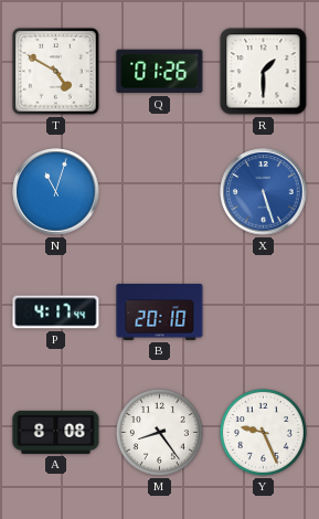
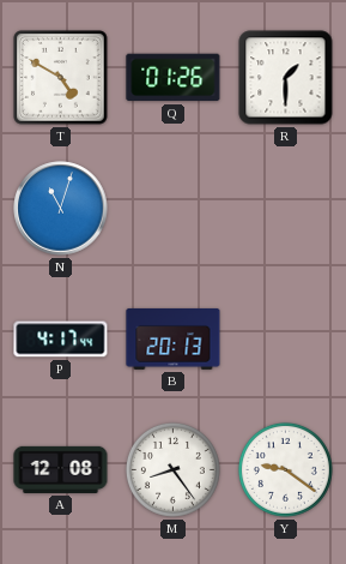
X: 5:27 -> none
B: 20:10 -> 20:13
A: 8:08 -> 12:08
Y: 9:26 -> 9:21
